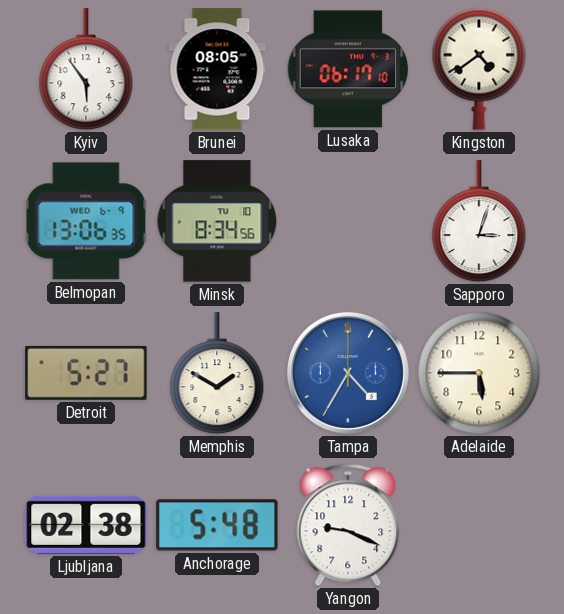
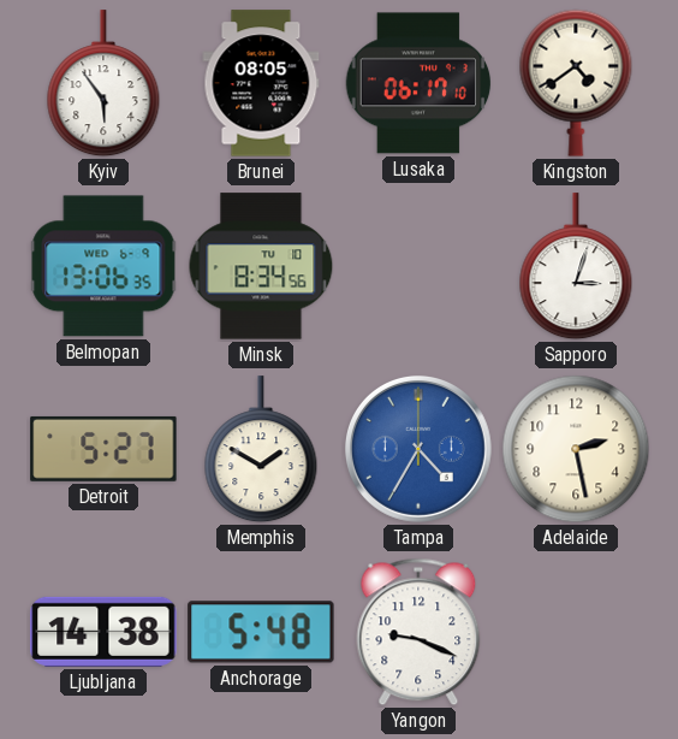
Adelaide: 5:45 -> 2:28
Ljubljana: 02:38 -> 14:38
